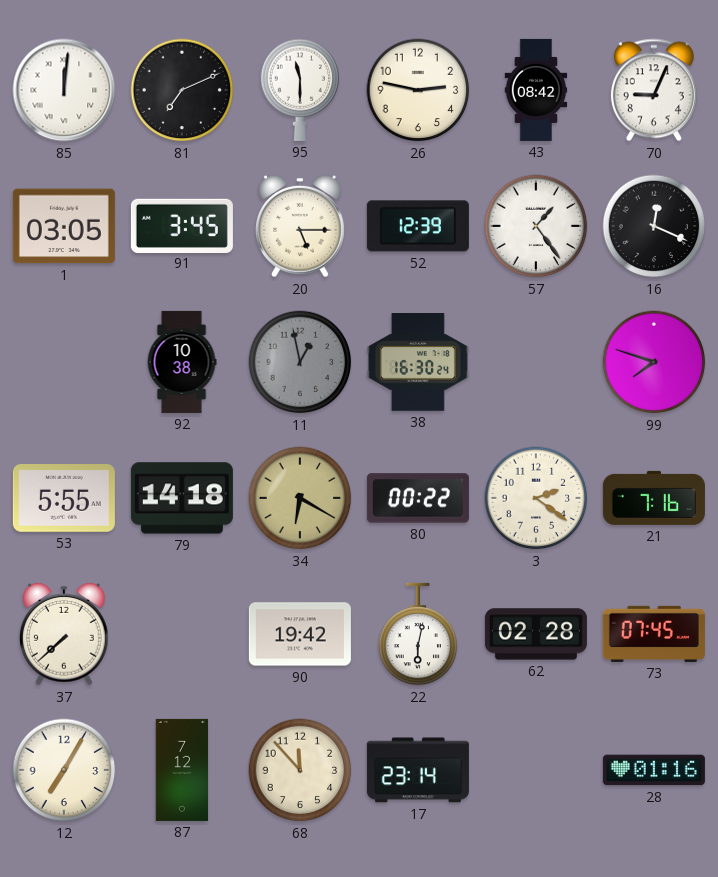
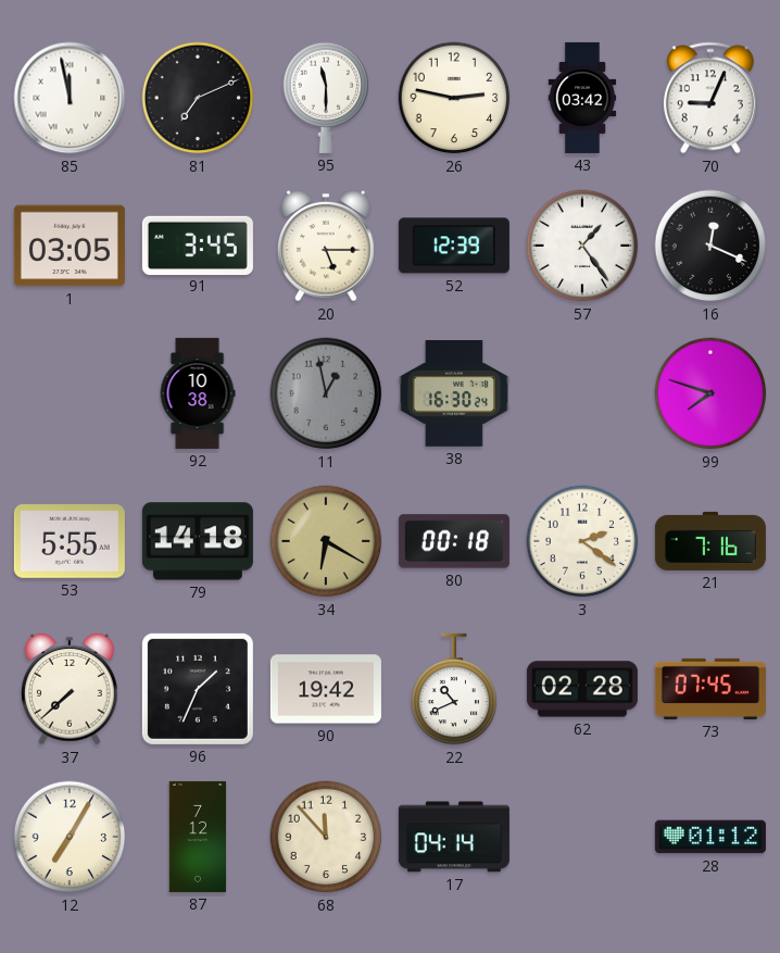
85: 12:01 -> 11:58
43: 08:42 -> 03:42
80: 00:22 -> 00:18
96: none -> 1:34
22: 6:02 -> 10:41
17: 23:14 -> 04:14
28: 01:16 -> 01:12
